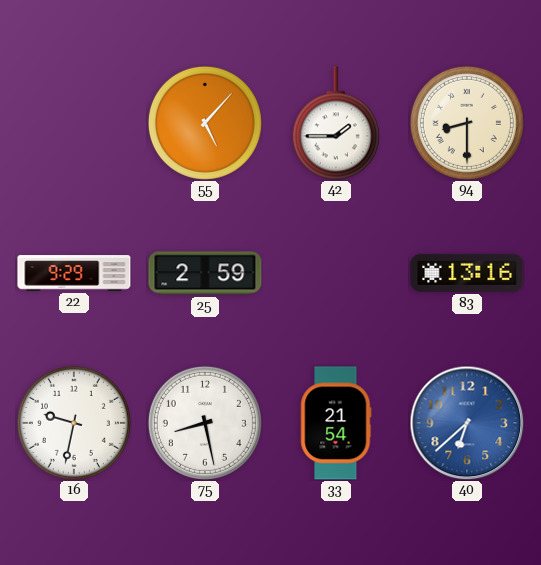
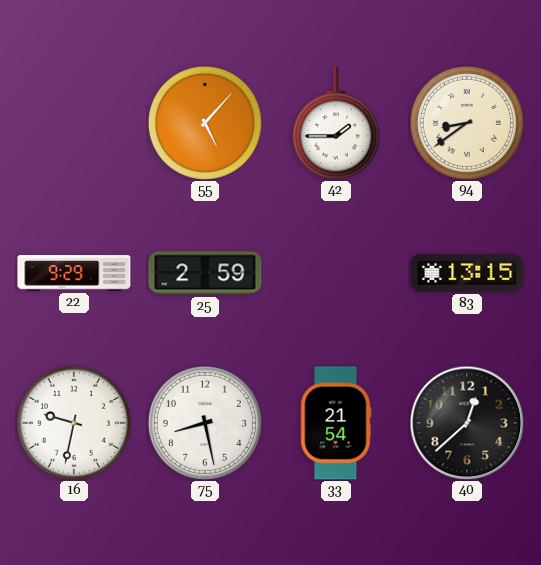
94: 8:30 -> 8:39
83: 13:16 -> 13:15
40: 6:38 -> 12:38
40 dial: blue -> black
